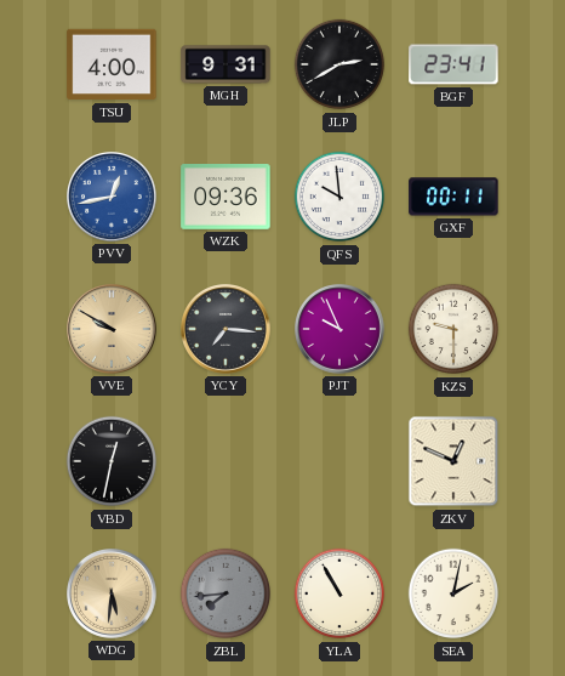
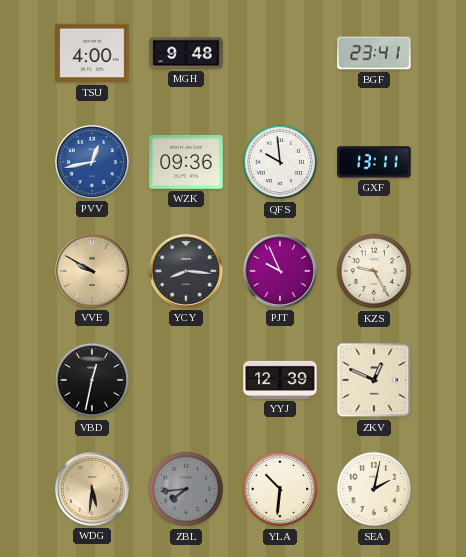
MGH: 9:31 -> 9:48
JLP: 2:40 -> none
GXF: 00:11 -> 13:11
YCY: 7:16 -> 8:16
KZS: 9:30 -> 9:25
YYJ: none -> 12:39
YLA: 10:55 -> 10:31
